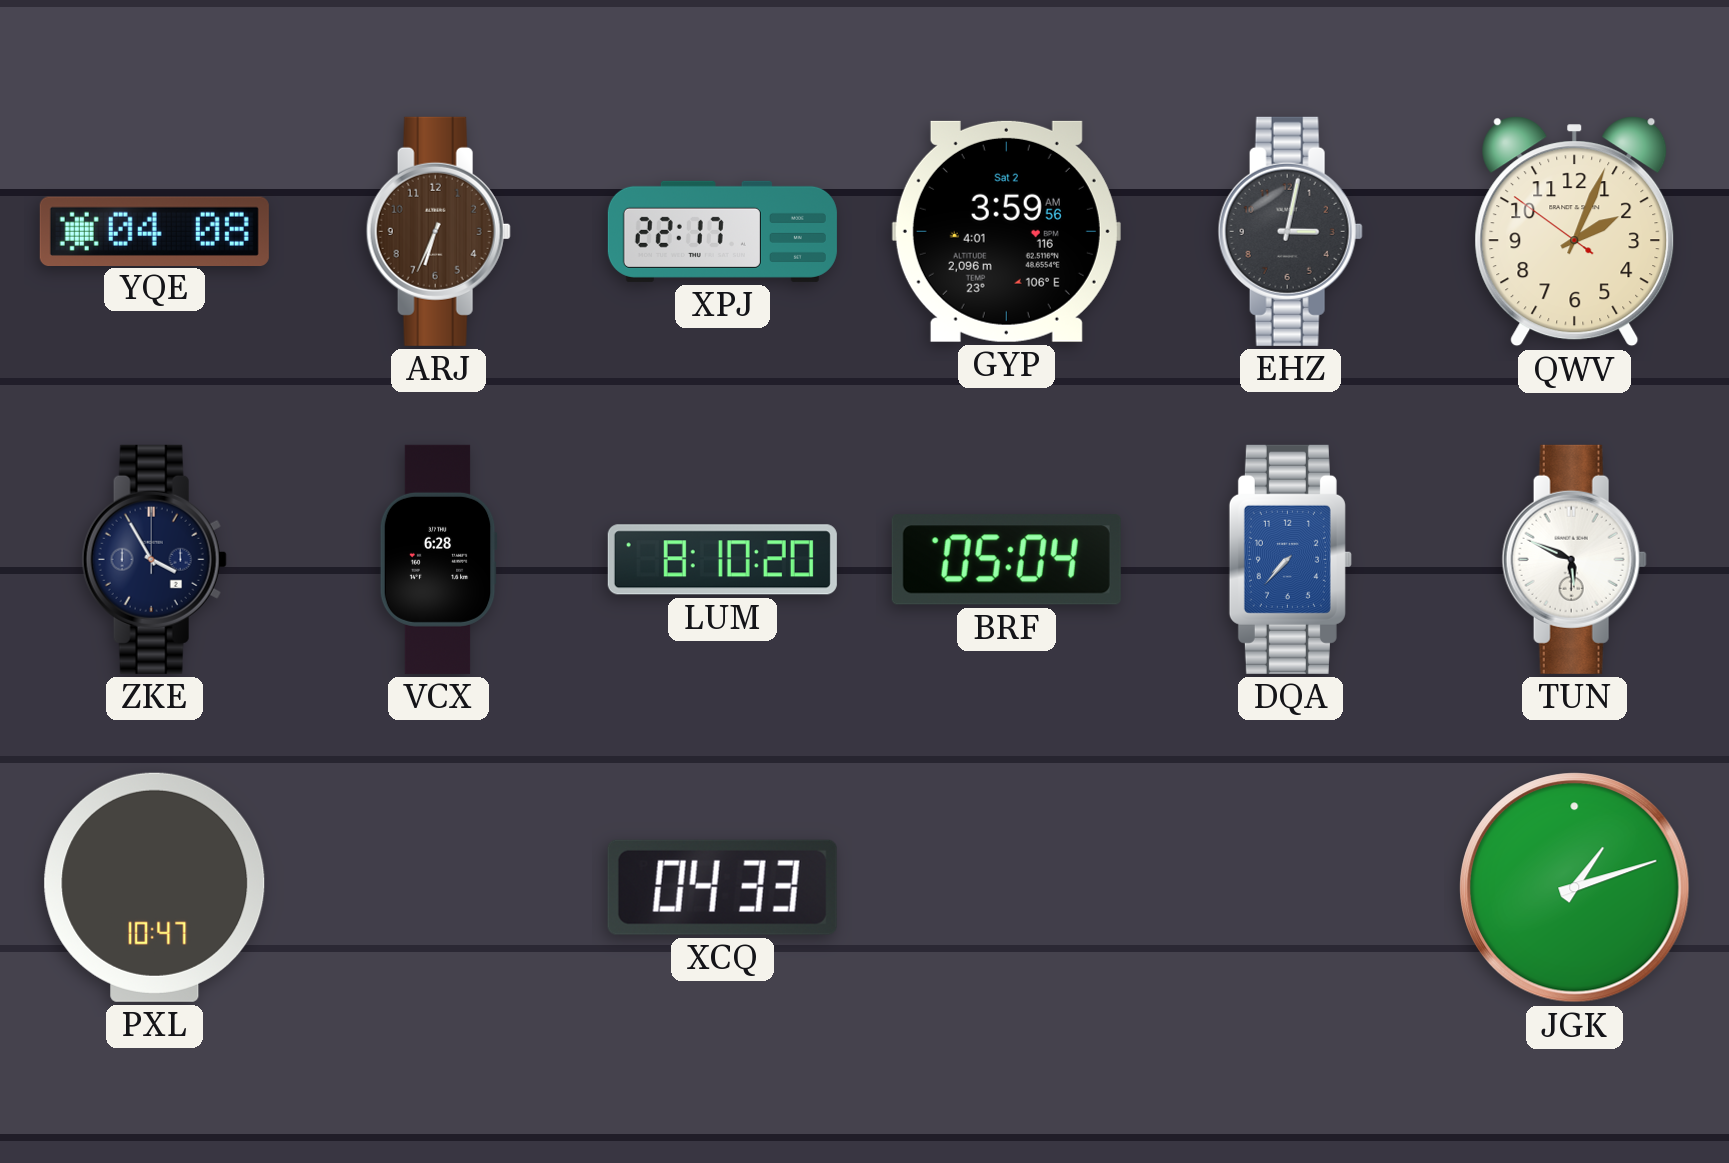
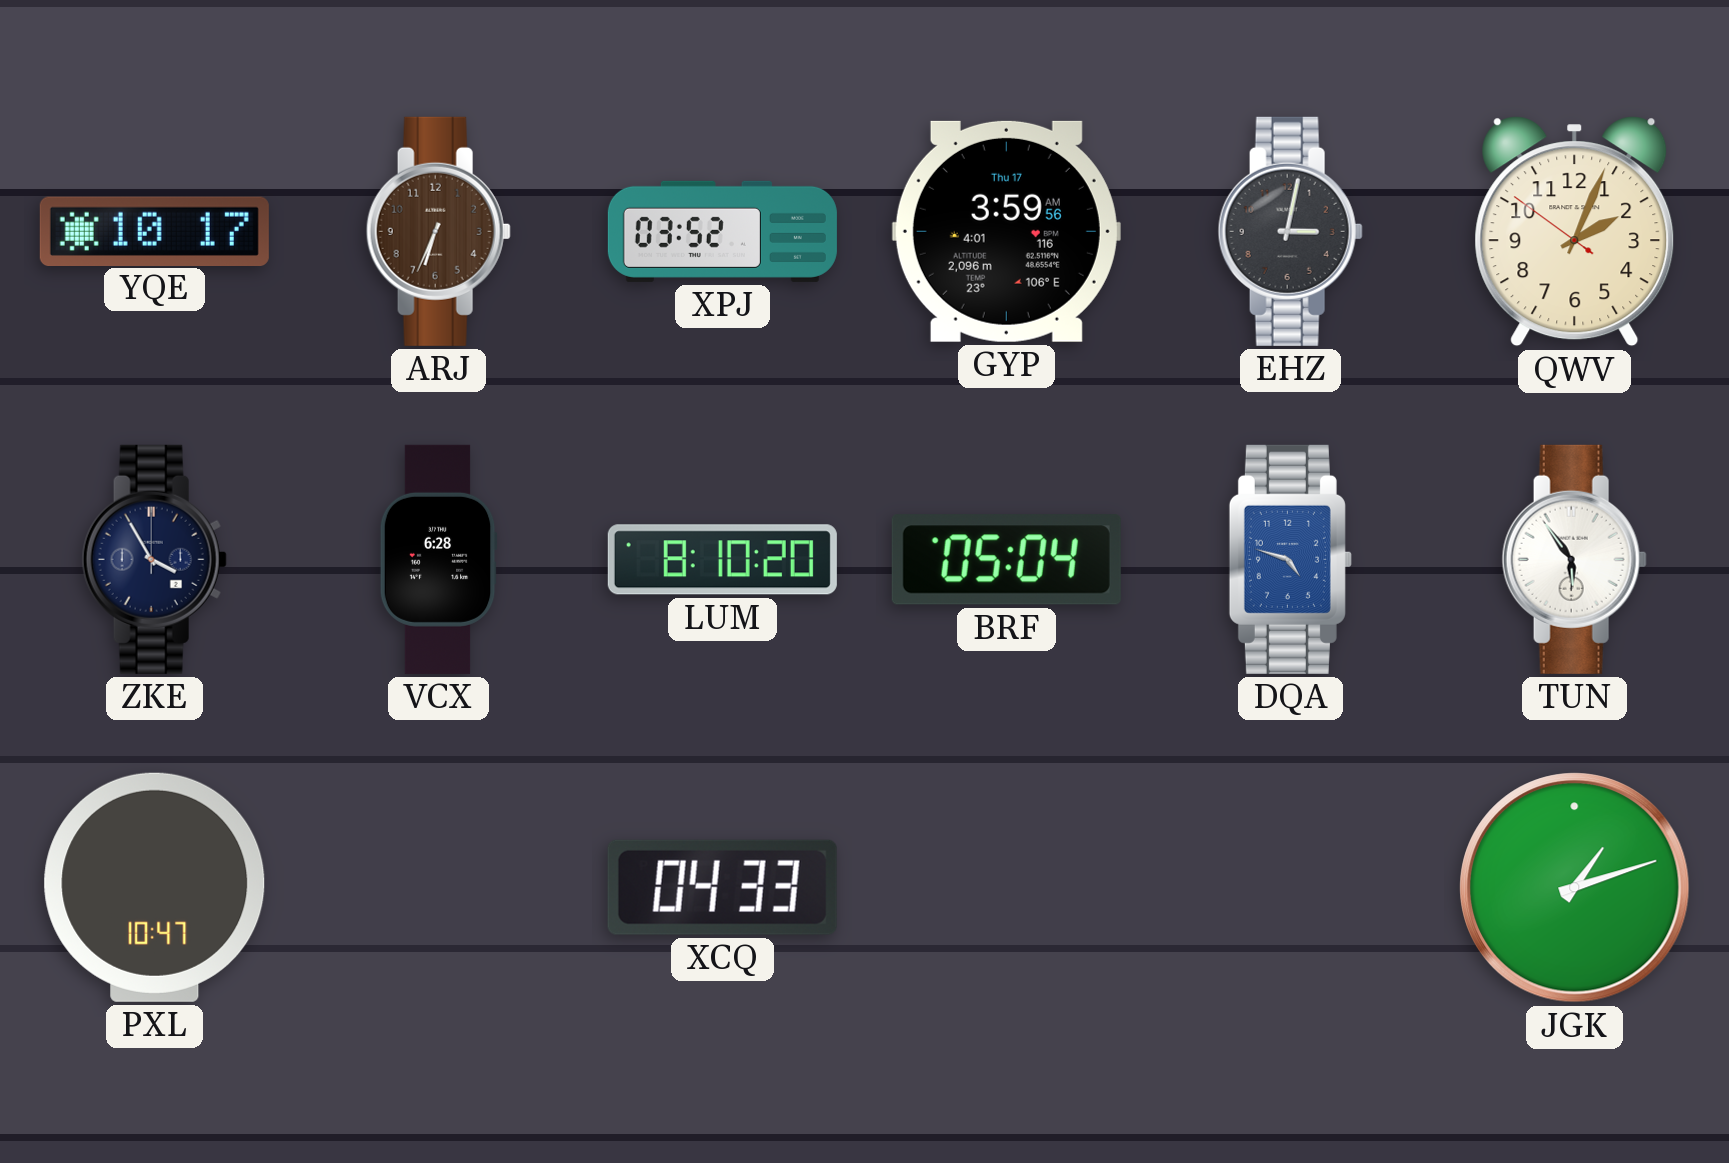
YQE: 04:08 -> 10:17
XPJ: 22:17 -> 03:52
GYP date: Sat 2 -> Thu 17
DQA: 7:37 -> 4:48
TUN: 5:49 -> 5:54
